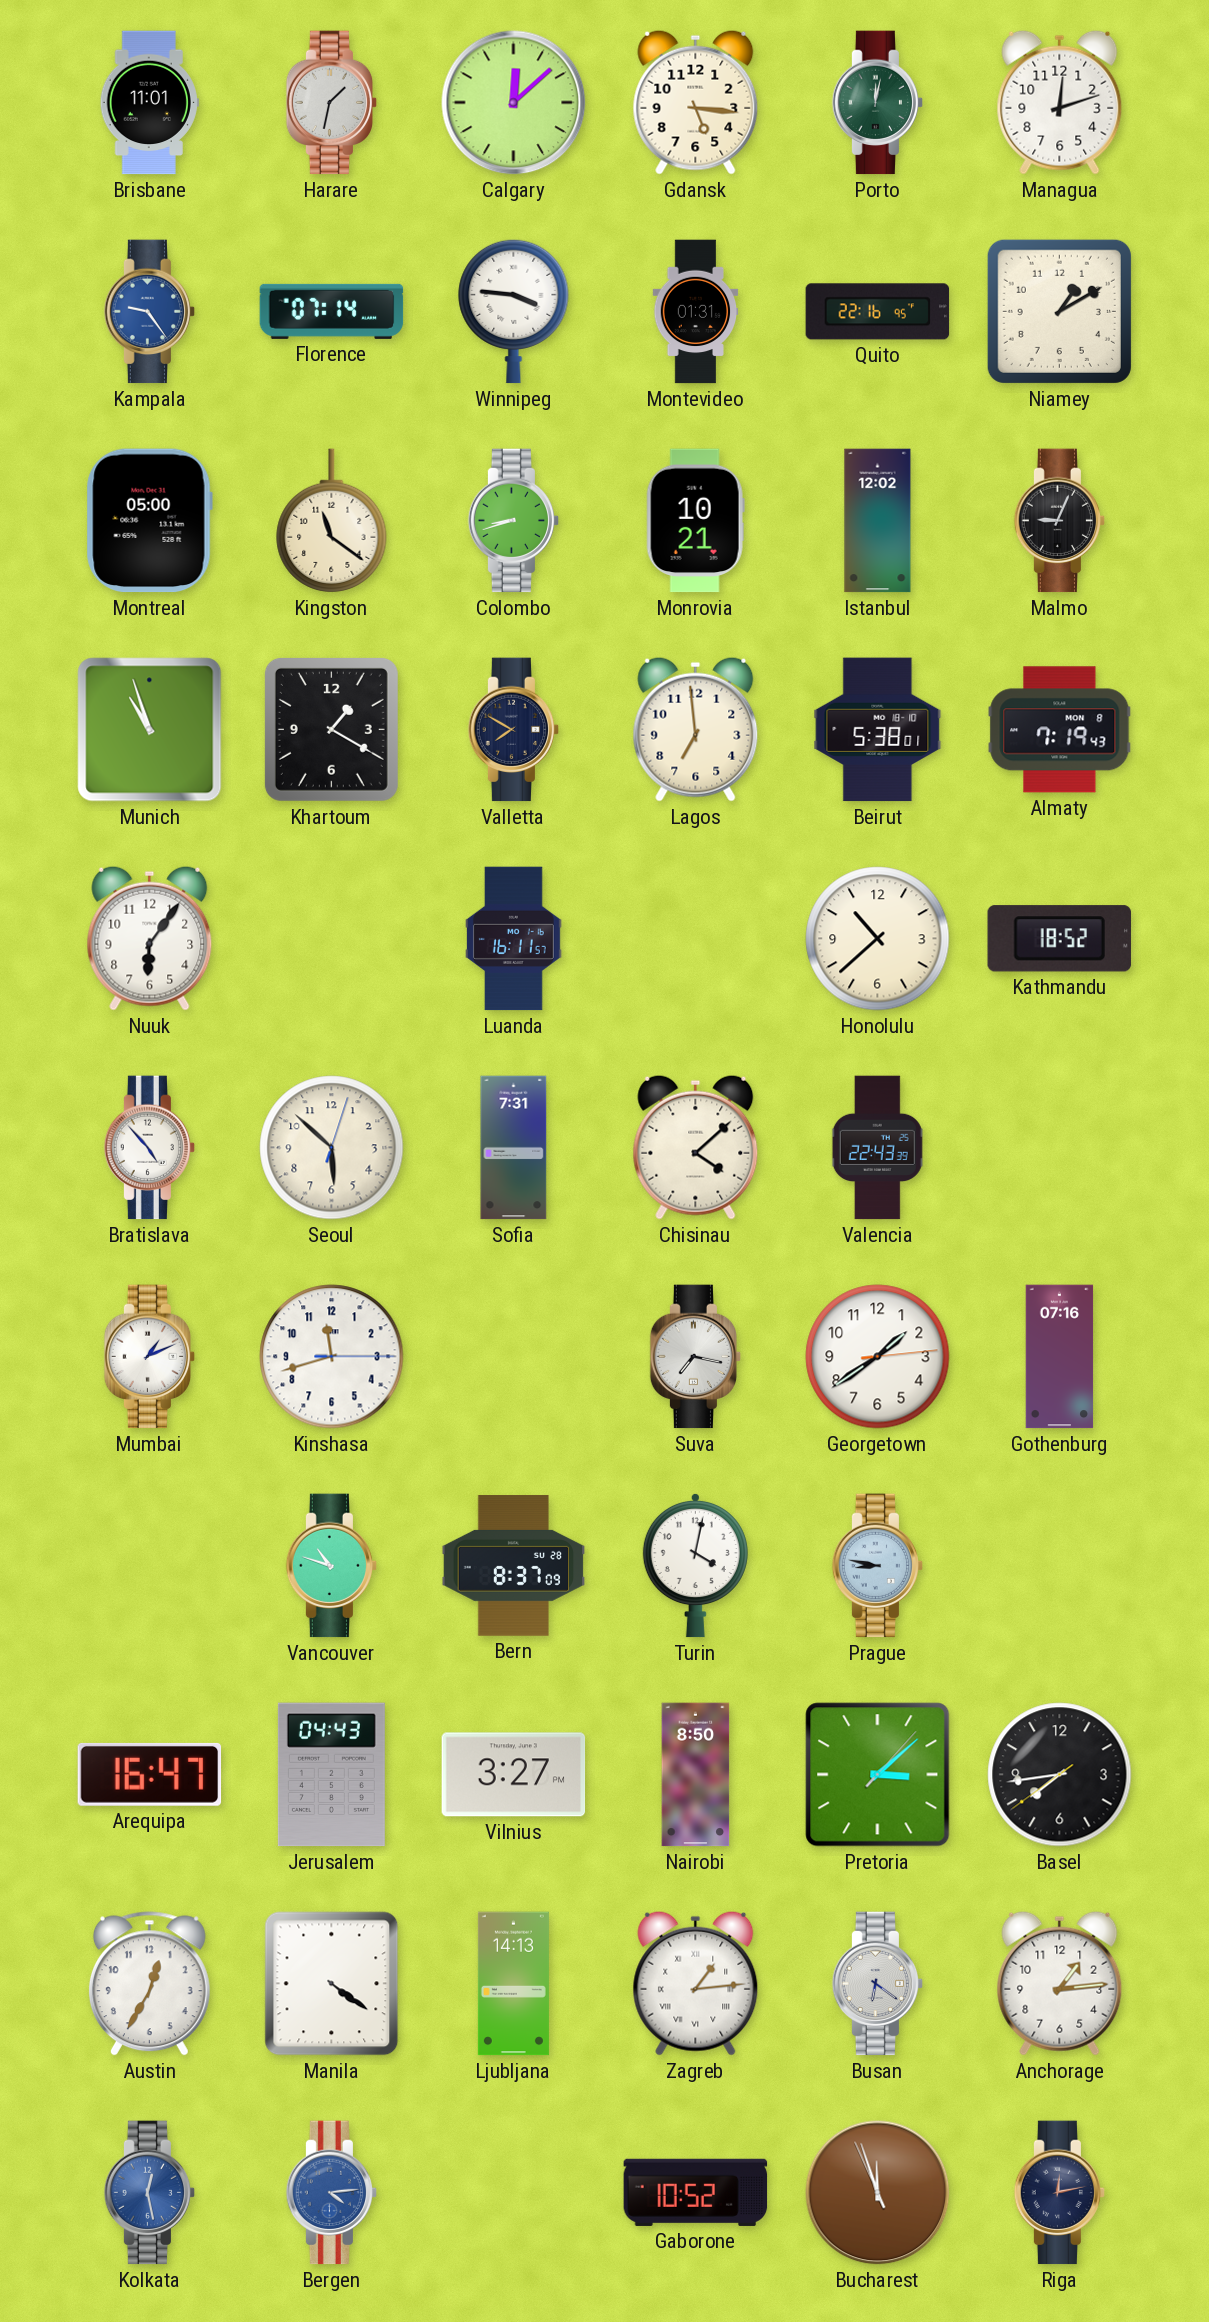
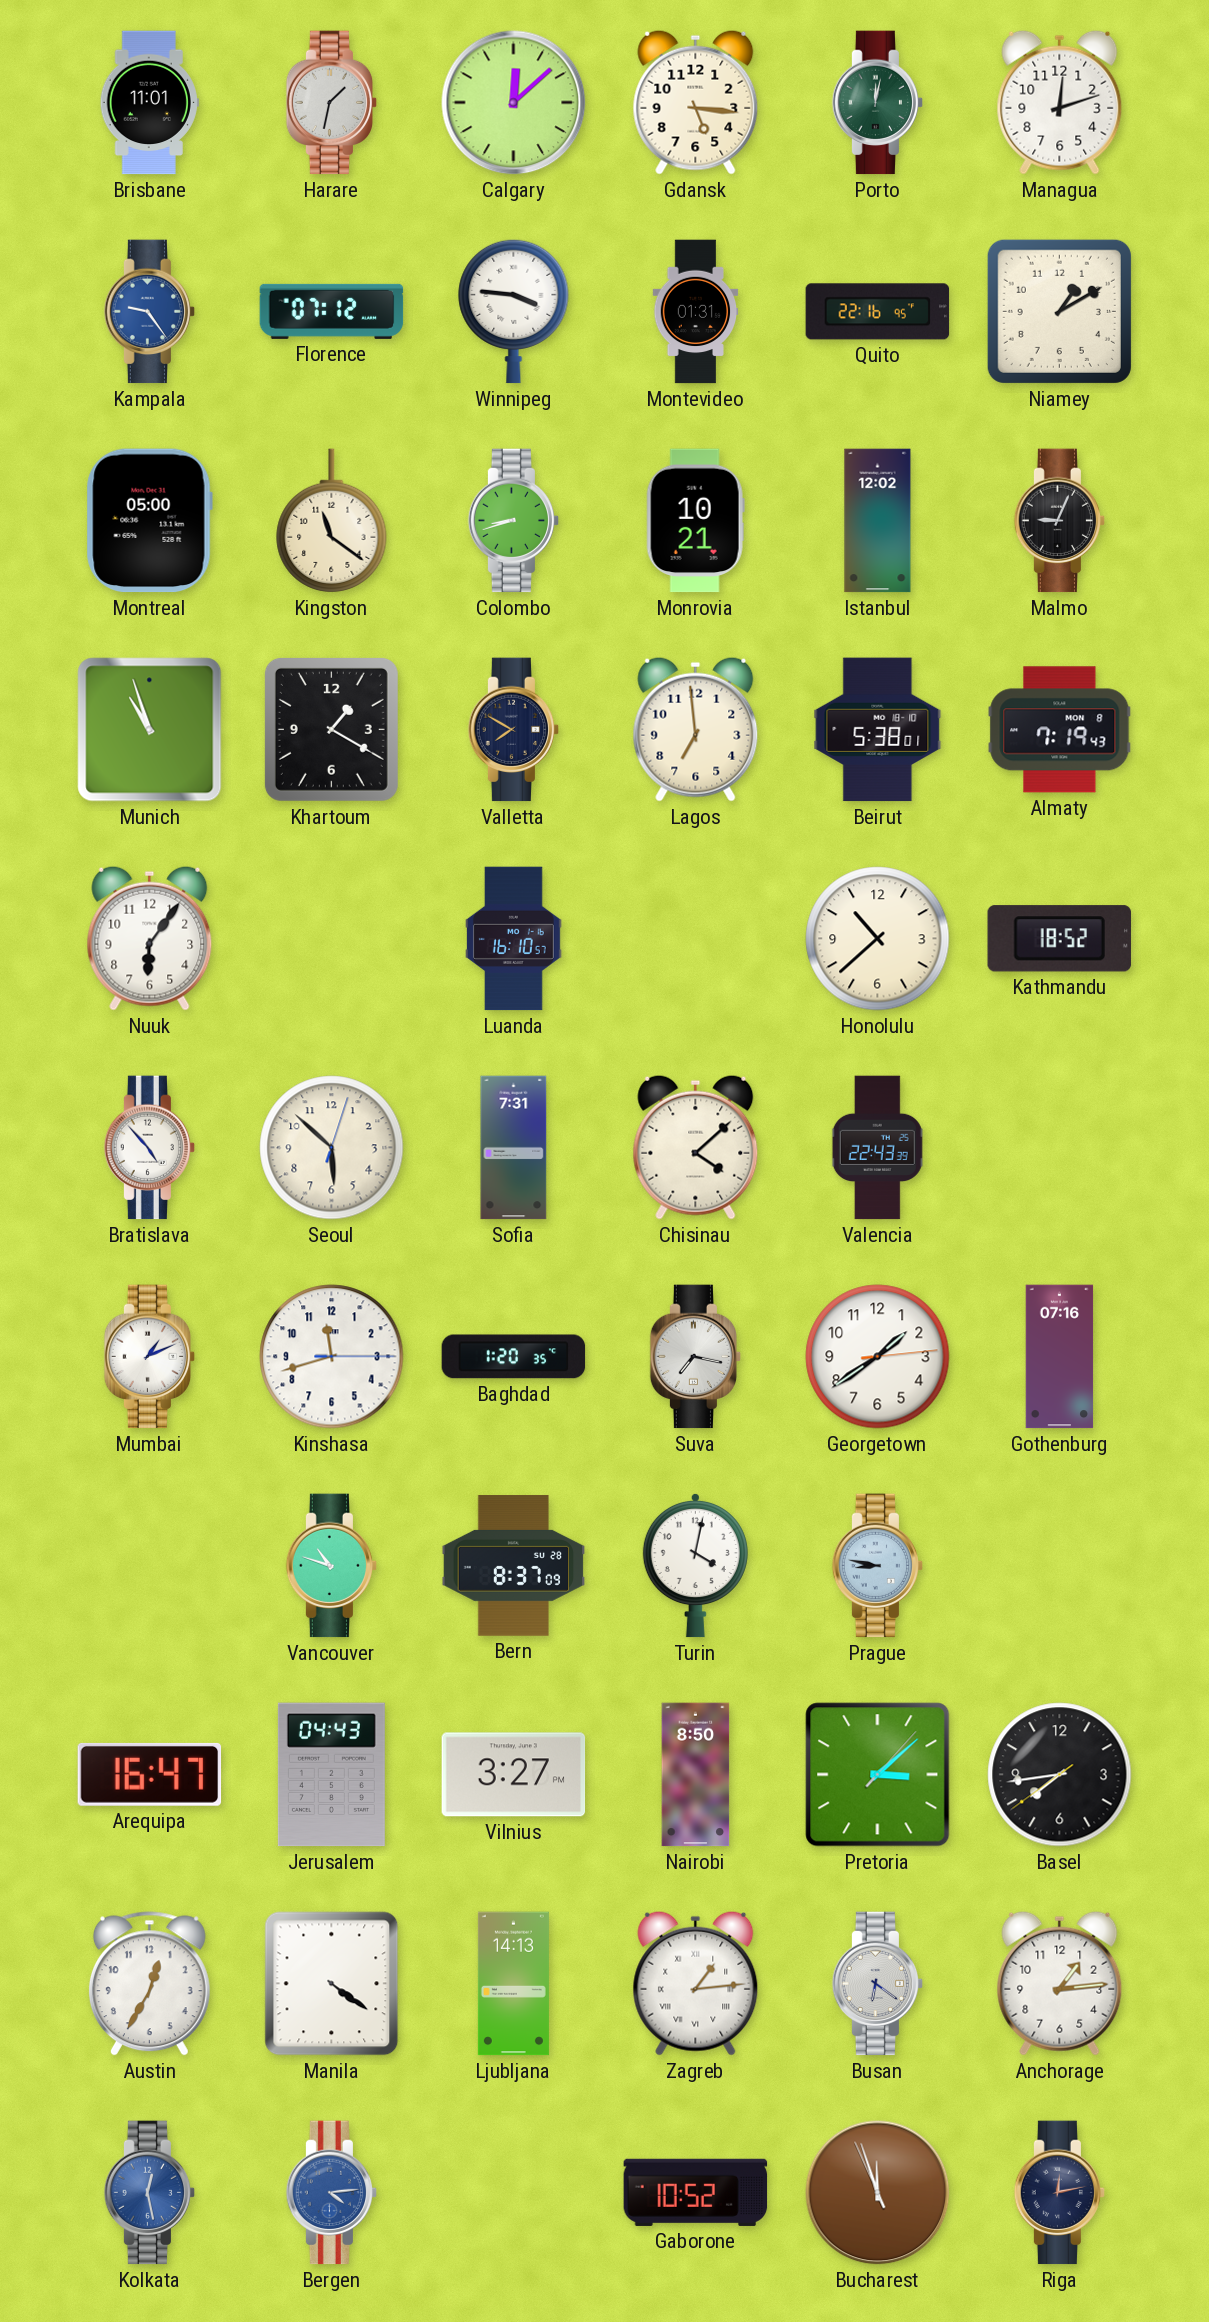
Florence: 07:14 -> 07:12
Luanda: 16:11 -> 16:10
Baghdad: none -> 1:20
